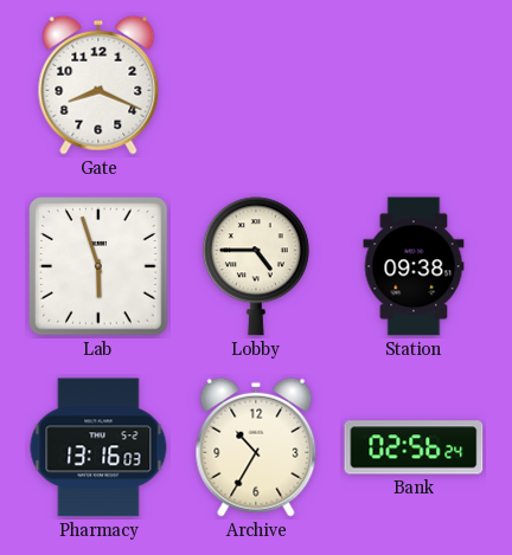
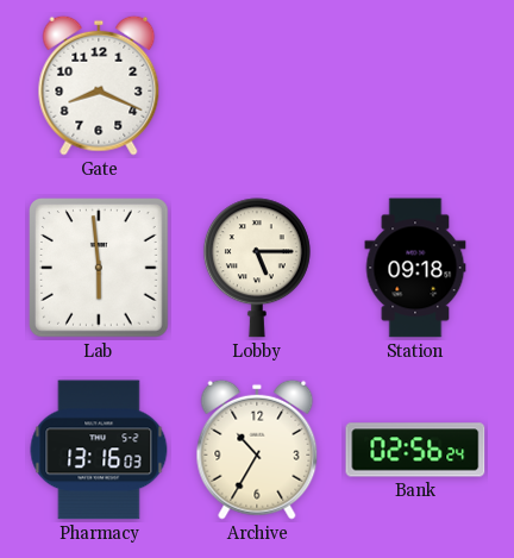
Lab: 5:57 -> 5:59
Lobby: 4:45 -> 5:15
Station: 09:38 -> 09:18
